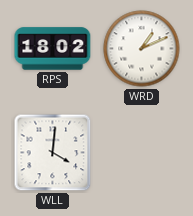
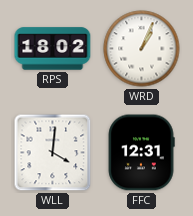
WRD: 1:11 -> 1:04
FFC: none -> 12:31
